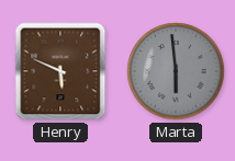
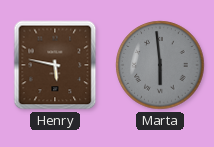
Henry: 5:49 -> 5:47
